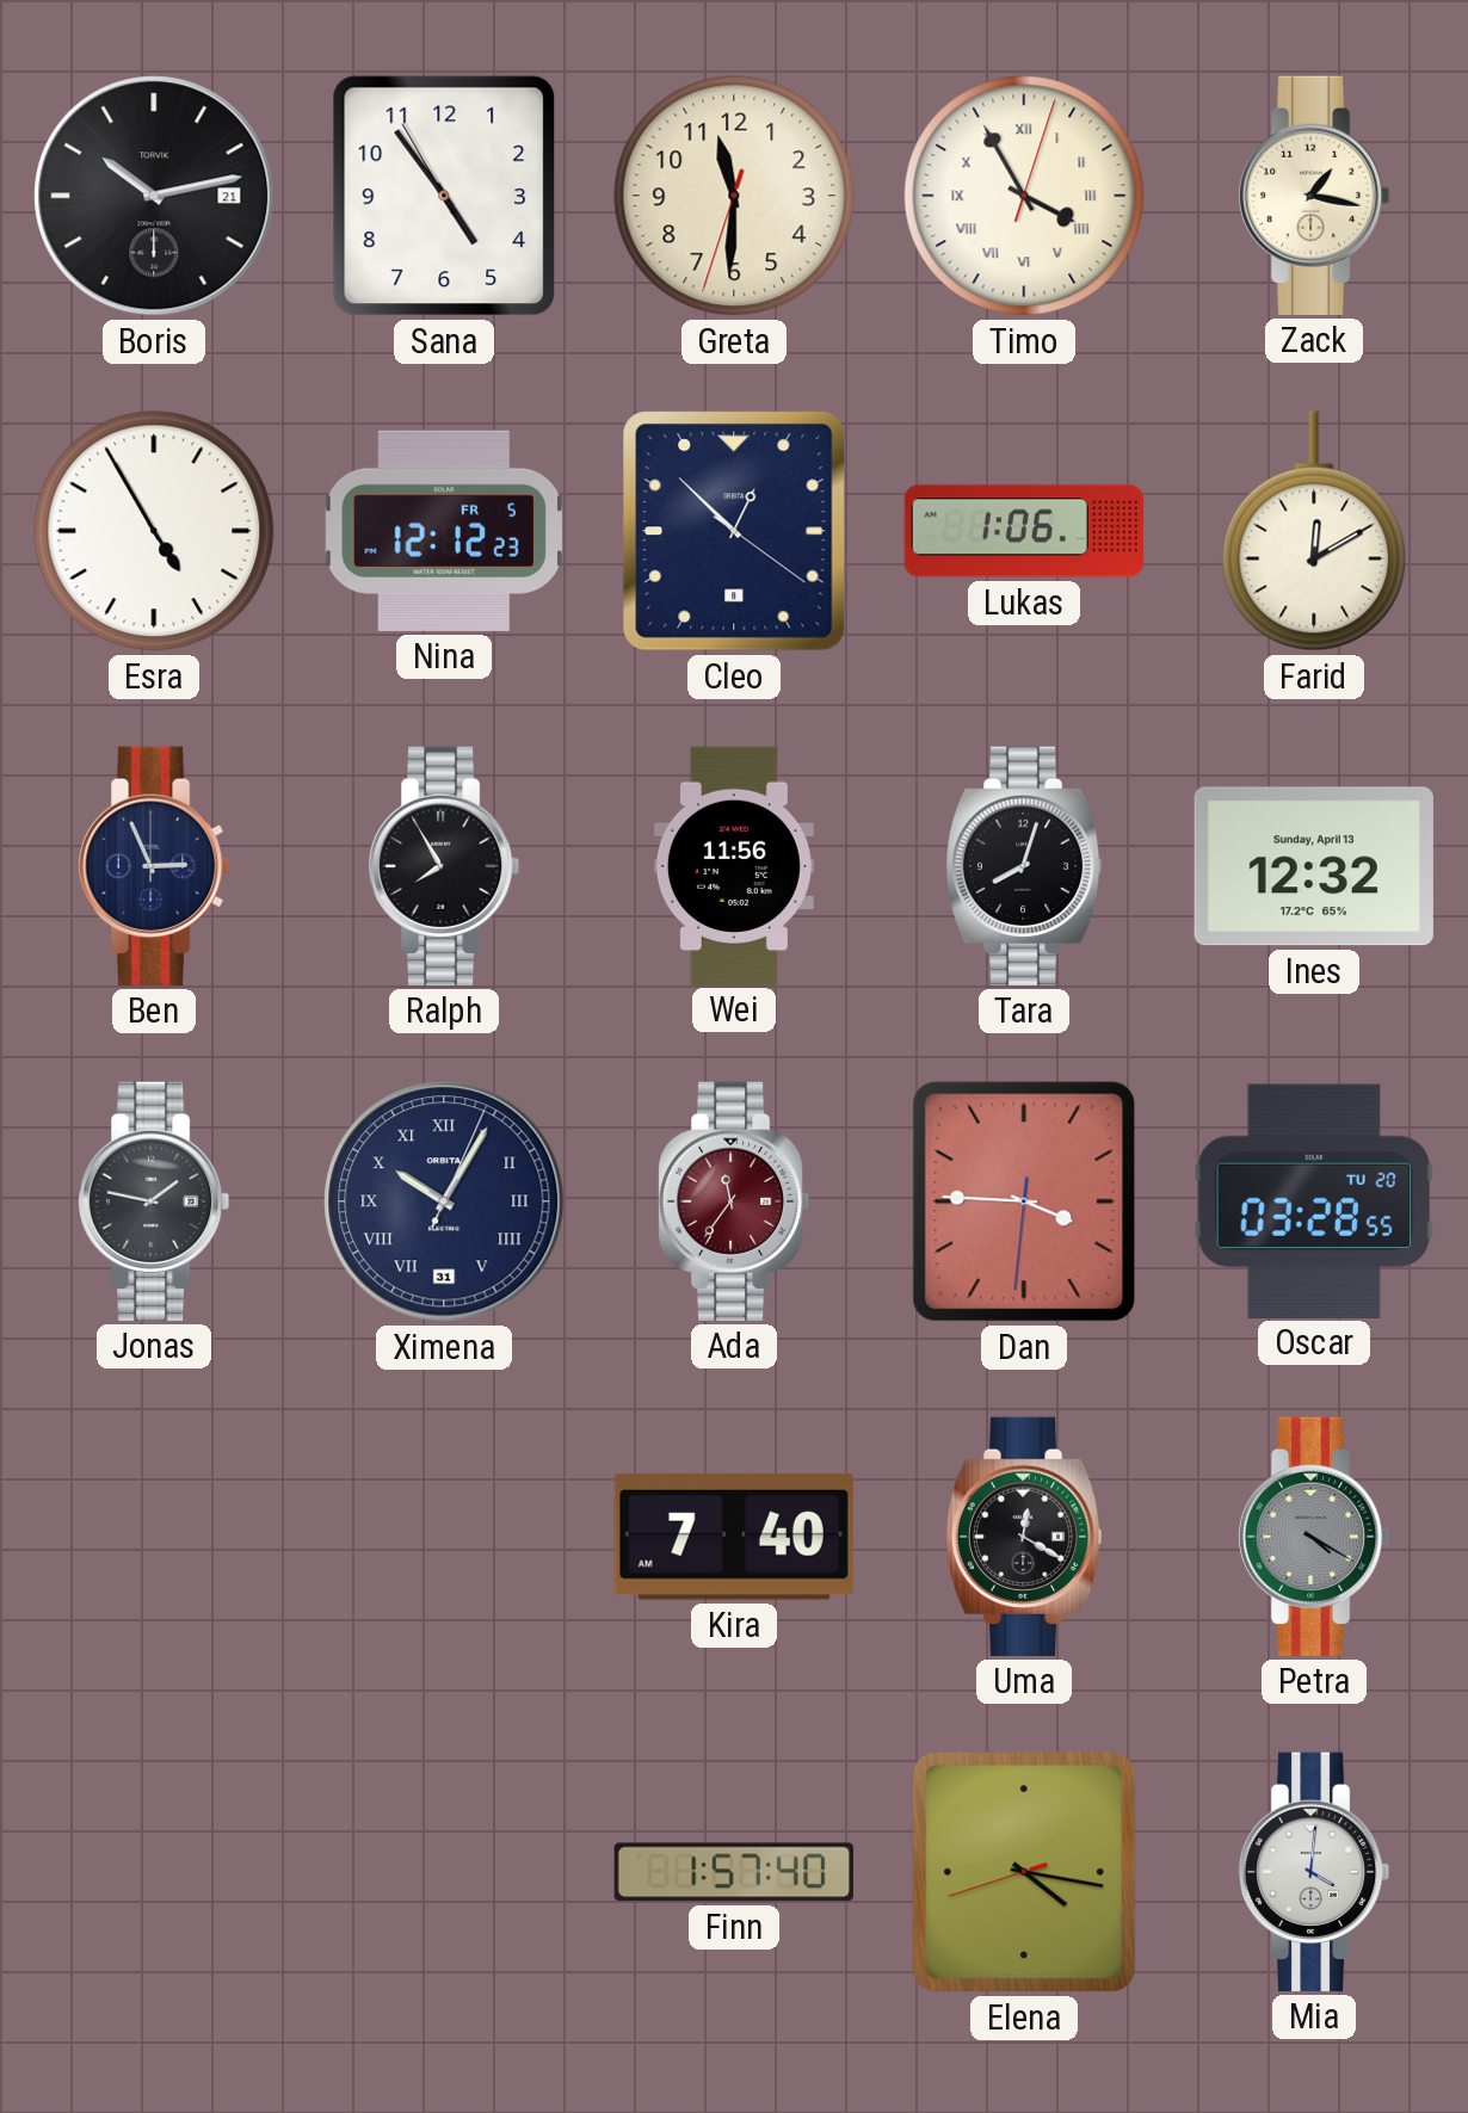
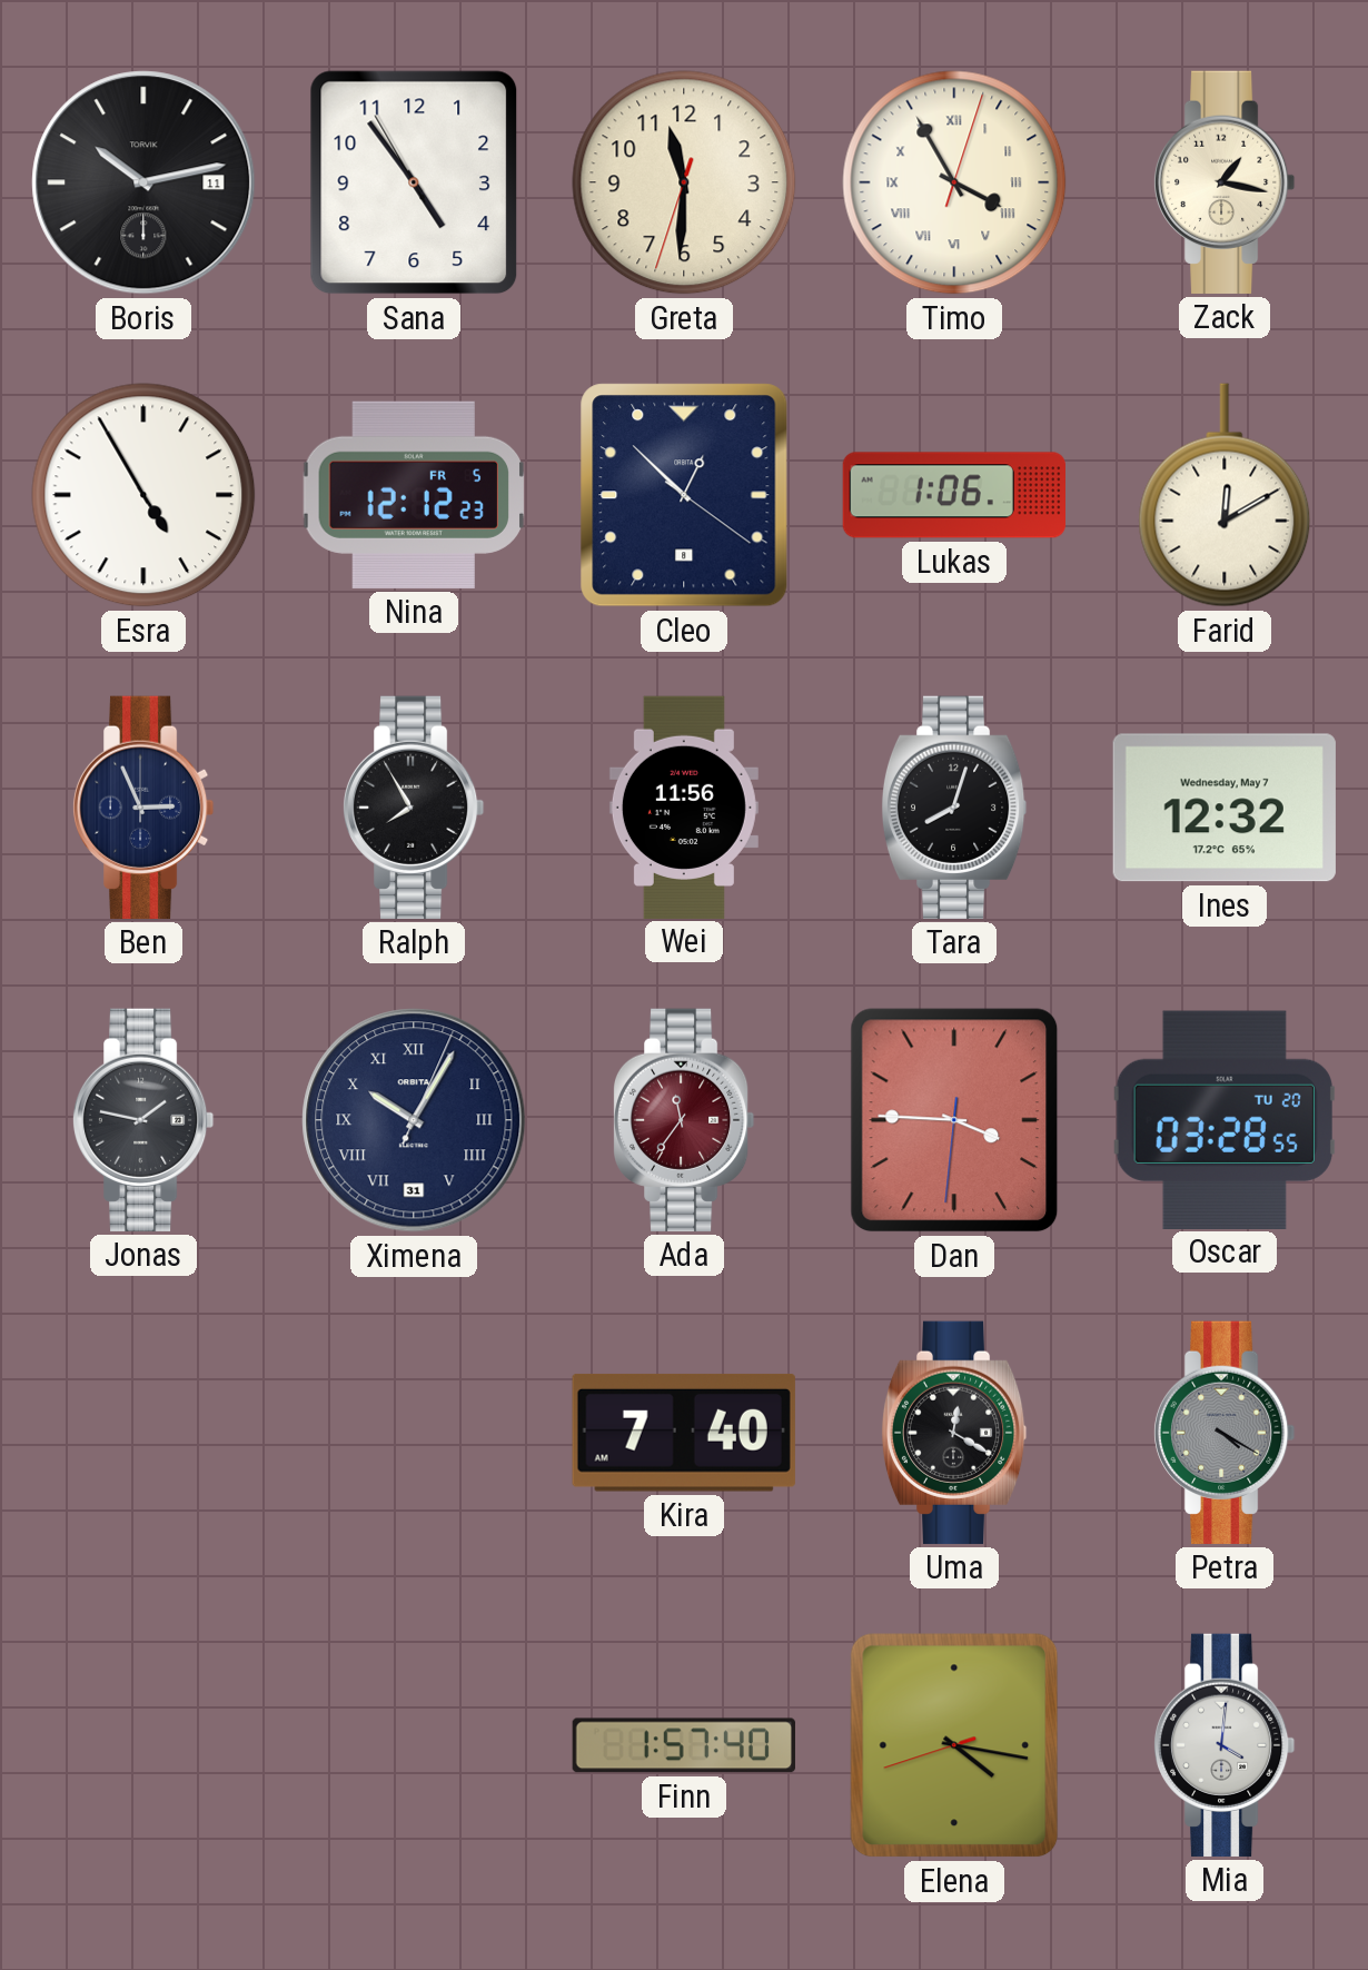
Boris date: 21 -> 11
Ines date: Sunday, April 13 -> Wednesday, May 7
